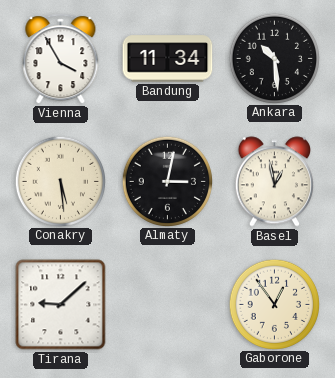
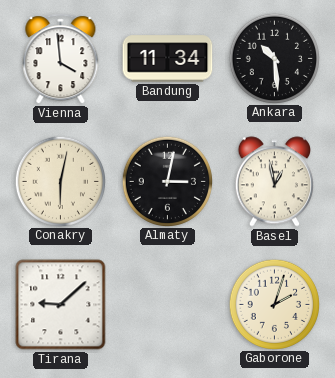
Vienna: 3:55 -> 3:59
Conakry: 5:29 -> 6:02
Gaborone: 12:54 -> 2:03
